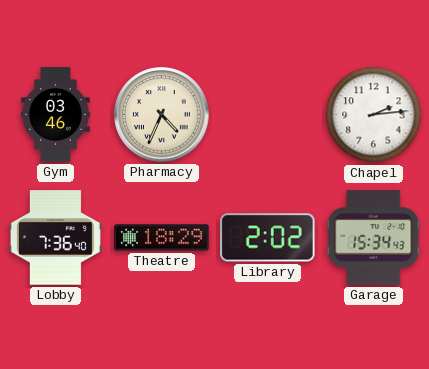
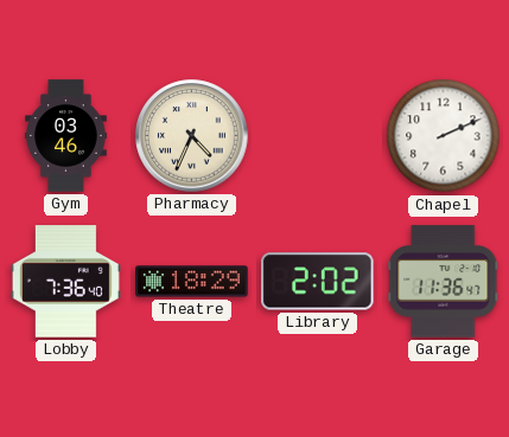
Chapel: 2:14 -> 2:11
Garage: 15:34 -> 11:36
